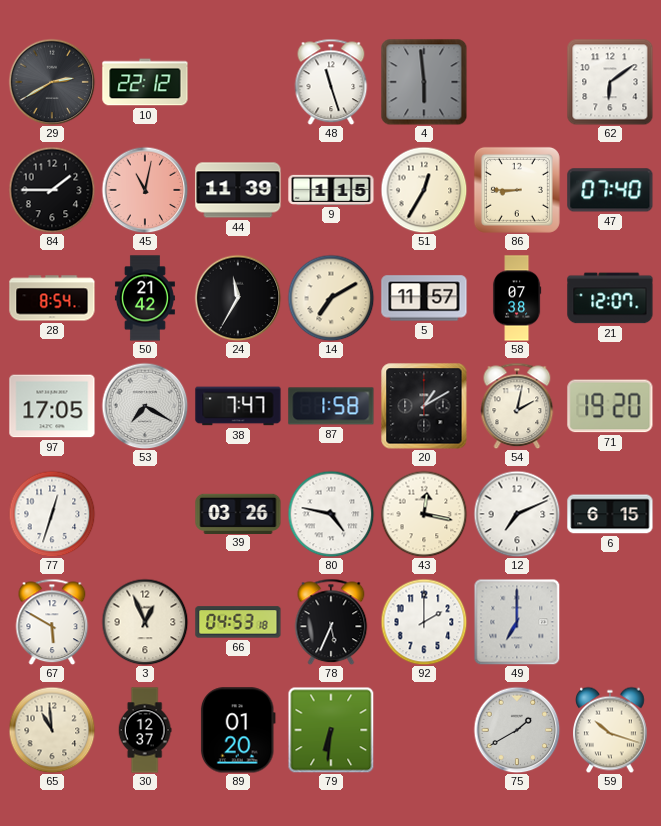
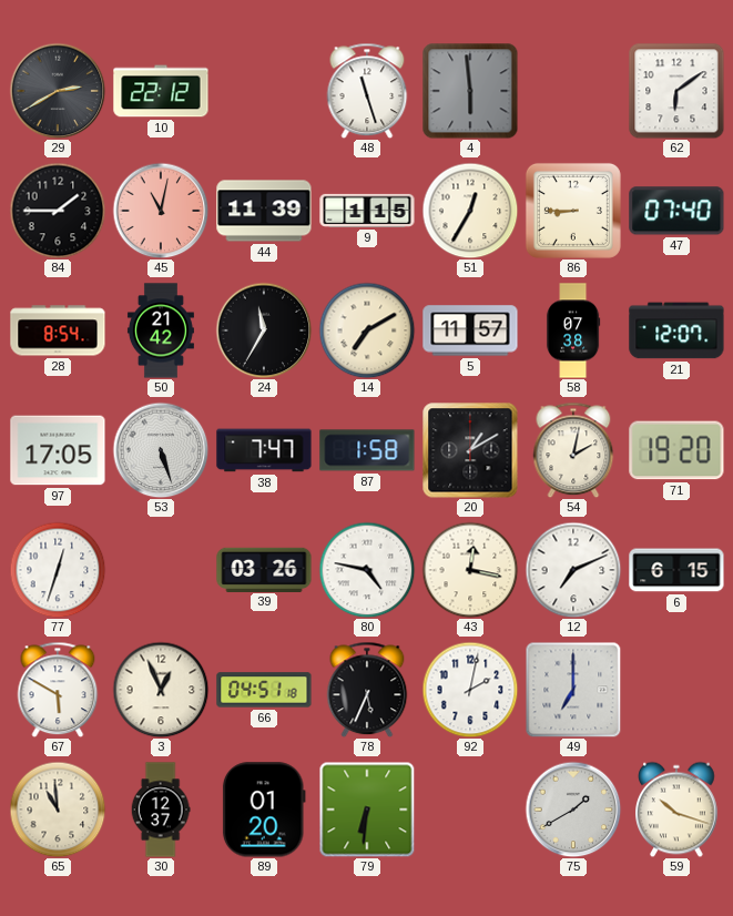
53: 7:20 -> 5:27
66: 04:53 -> 04:51
92: 2:00 -> 2:02
